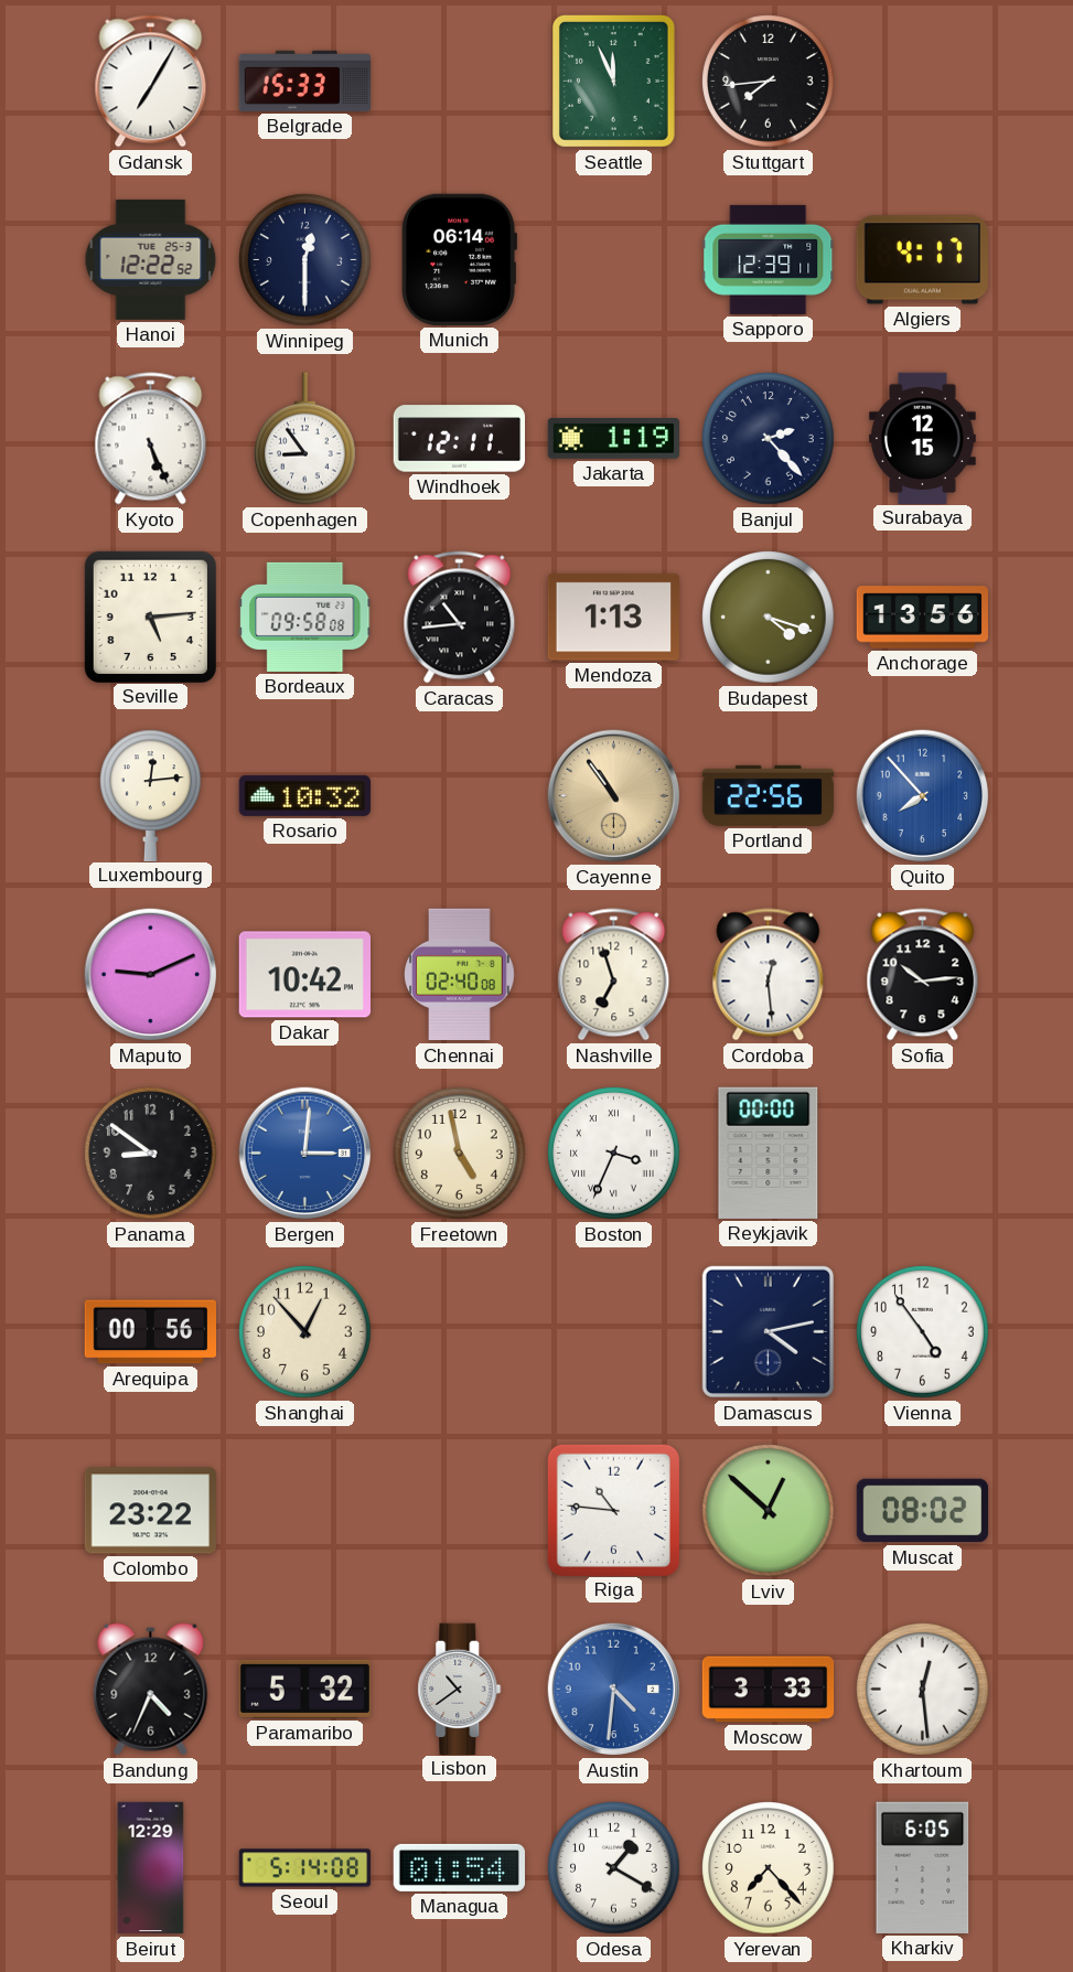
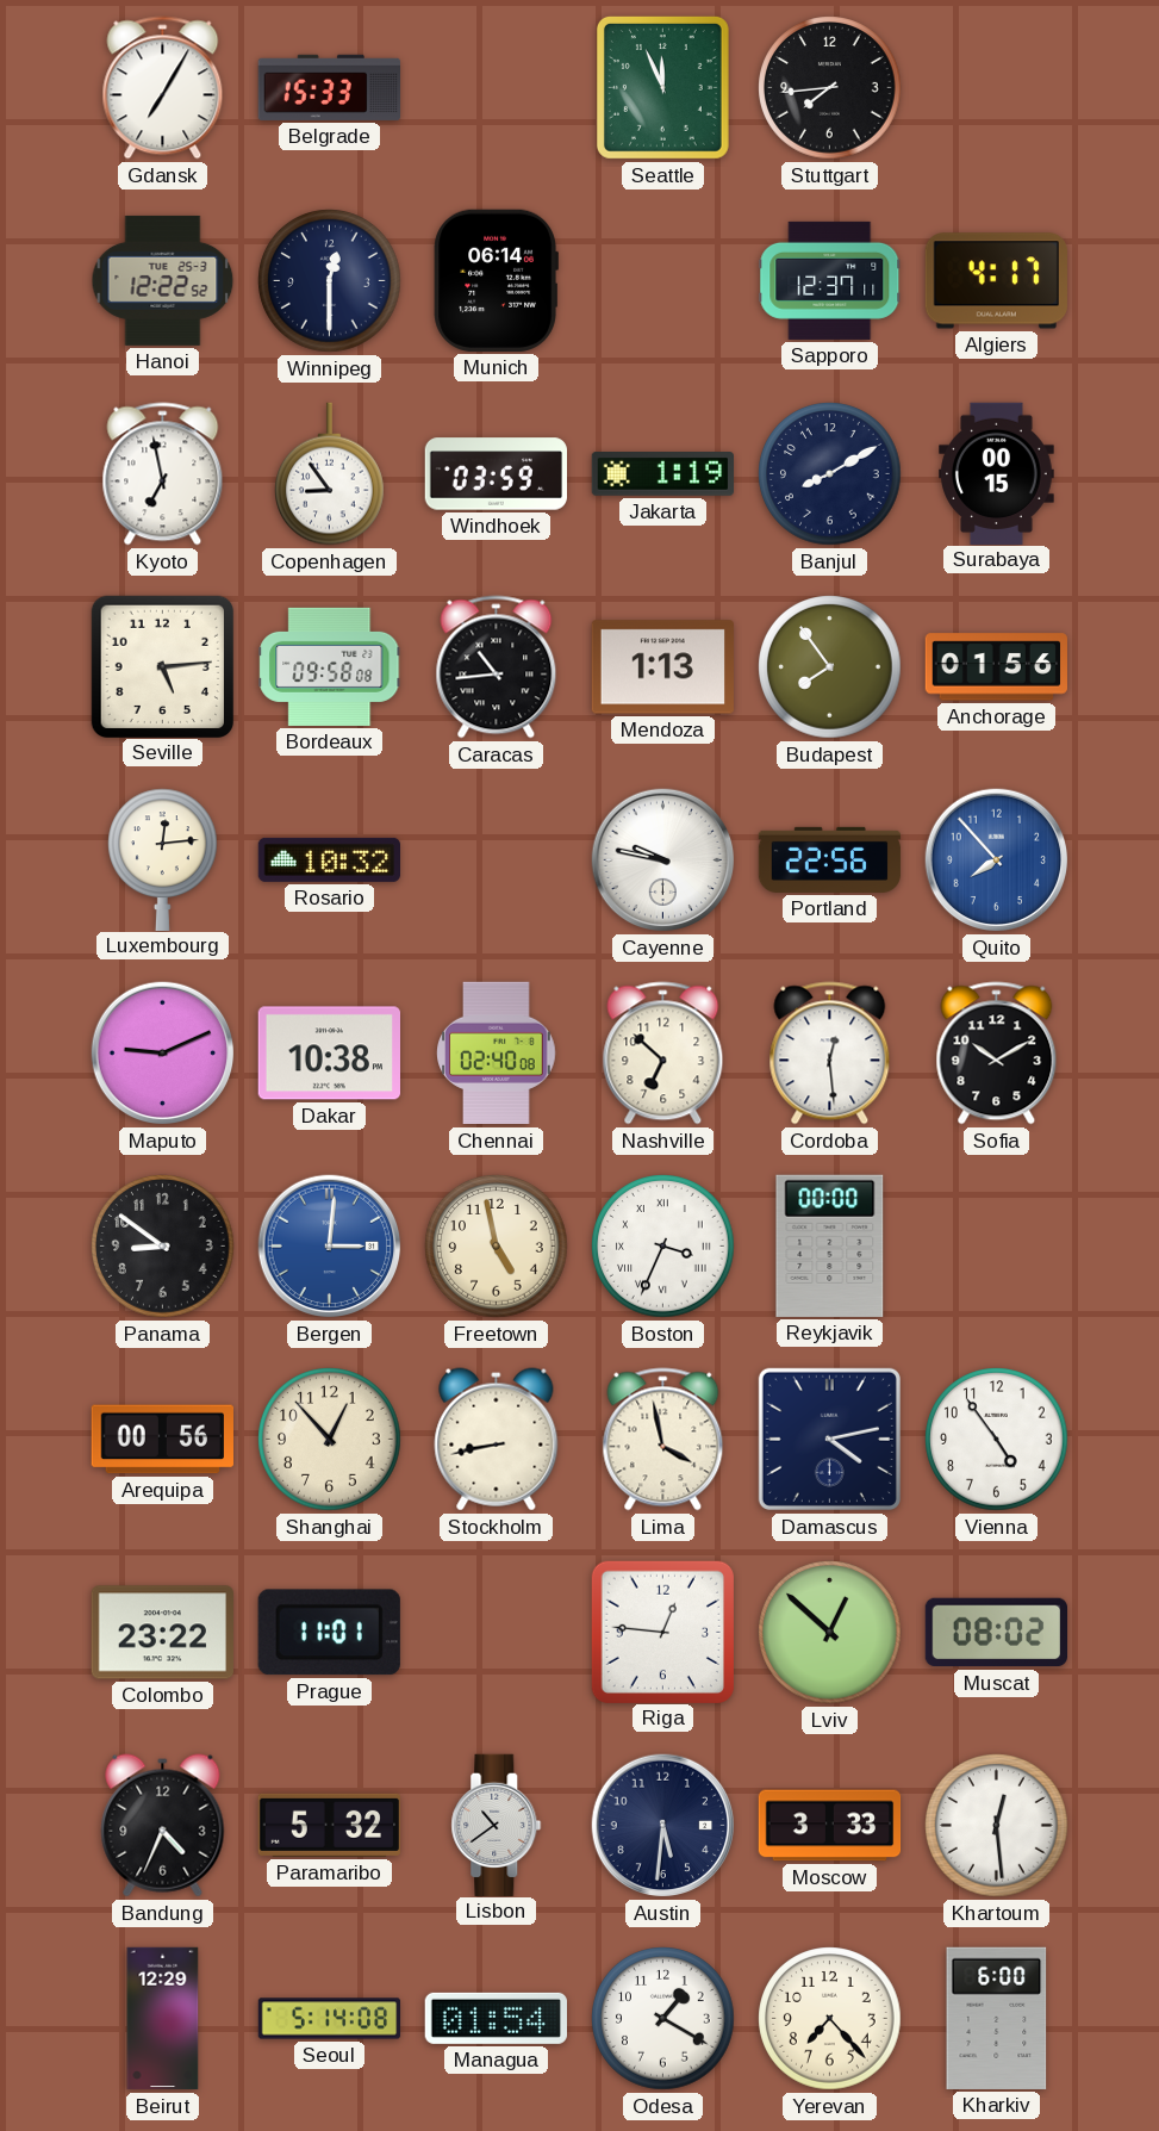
Sapporo: 12:39 -> 12:37
Kyoto: 5:26 -> 6:58
Windhoek: 12:11 -> 03:59
Banjul: 2:23 -> 8:10
Surabaya: 12:15 -> 00:15
Budapest: 4:18 -> 7:54
Anchorage: 13:56 -> 01:56
Cayenne: 10:54 -> 9:47
Cayenne dial: champagne -> white
Dakar: 10:42 -> 10:38
Nashville: 6:57 -> 6:52
Sofia: 10:14 -> 10:10
Stockholm: none -> 8:43
Lima: none -> 3:58
Prague: none -> 11:01
Riga: 10:46 -> 12:46
Austin: 4:31 -> 5:31
Austin dial: blue -> navy
Kharkiv: 6:05 -> 6:00
